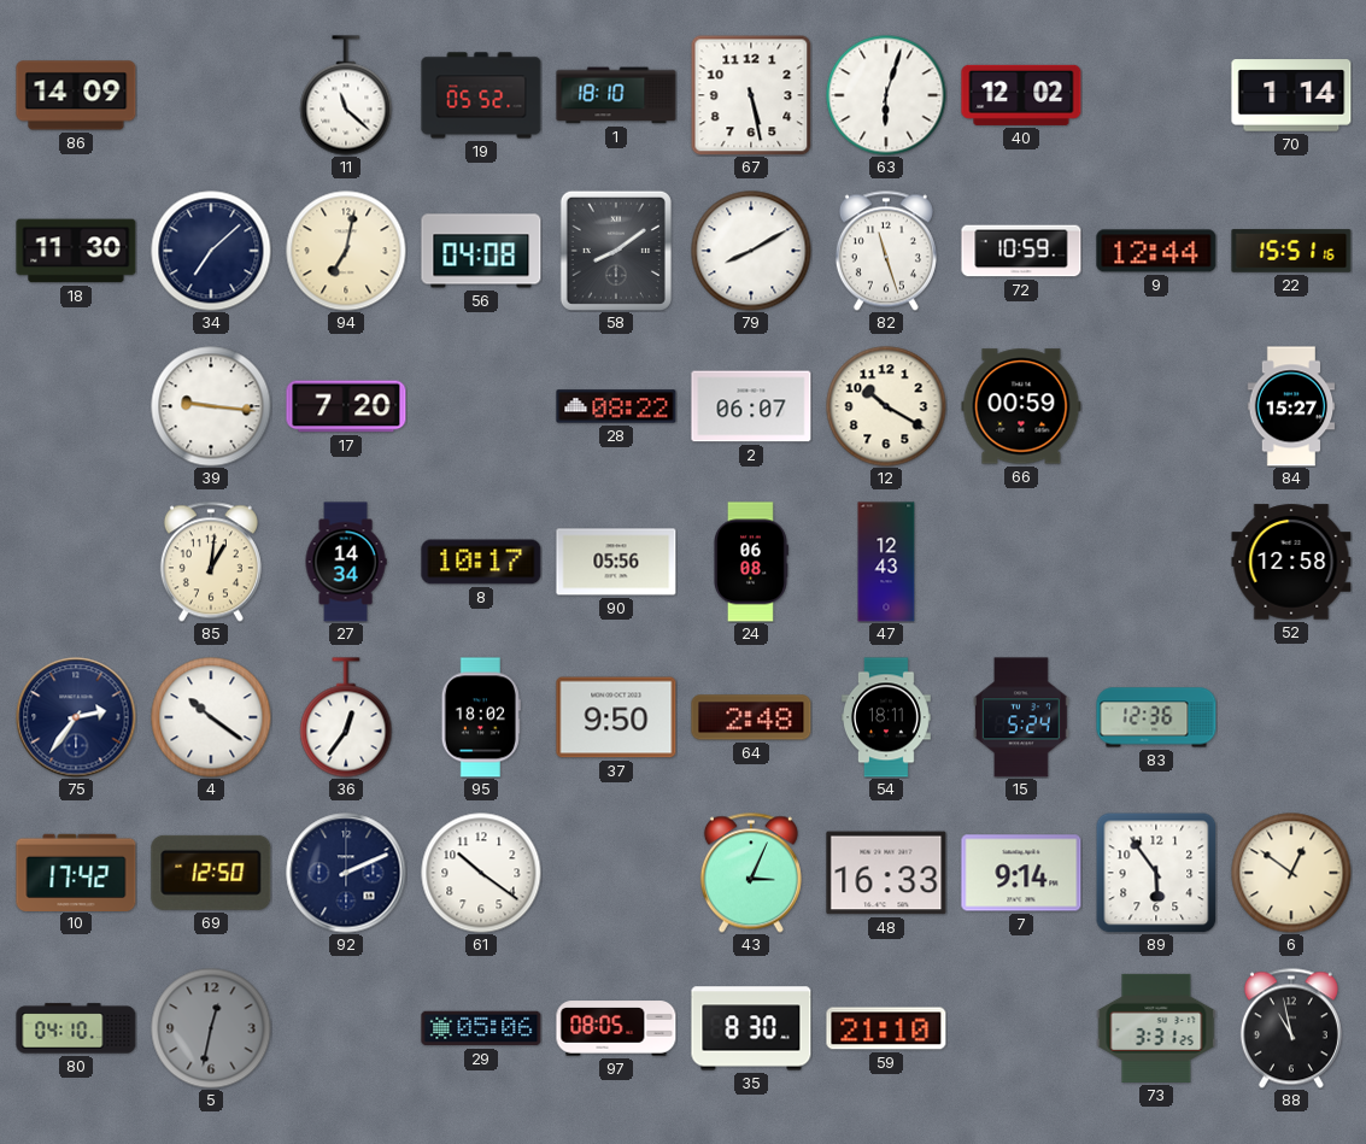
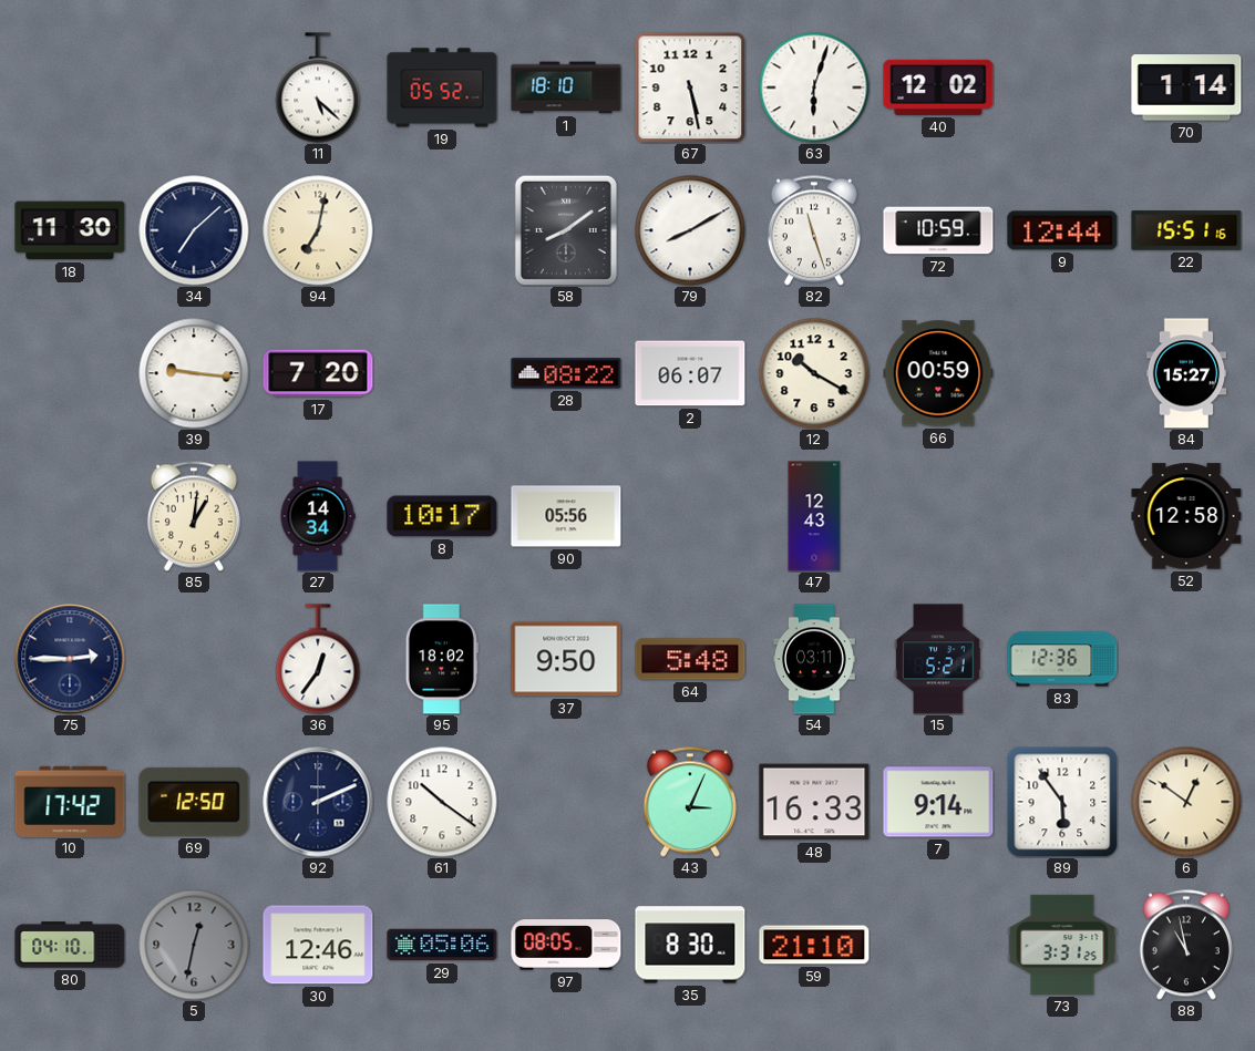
86: 14:09 -> none
11: 11:22 -> 5:22
56: 04:08 -> none
24: 06:08 -> none
75: 2:36 -> 2:45
4: 10:21 -> none
64: 2:48 -> 5:48
54: 18:11 -> 03:11
15: 5:24 -> 5:21
30: none -> 12:46
